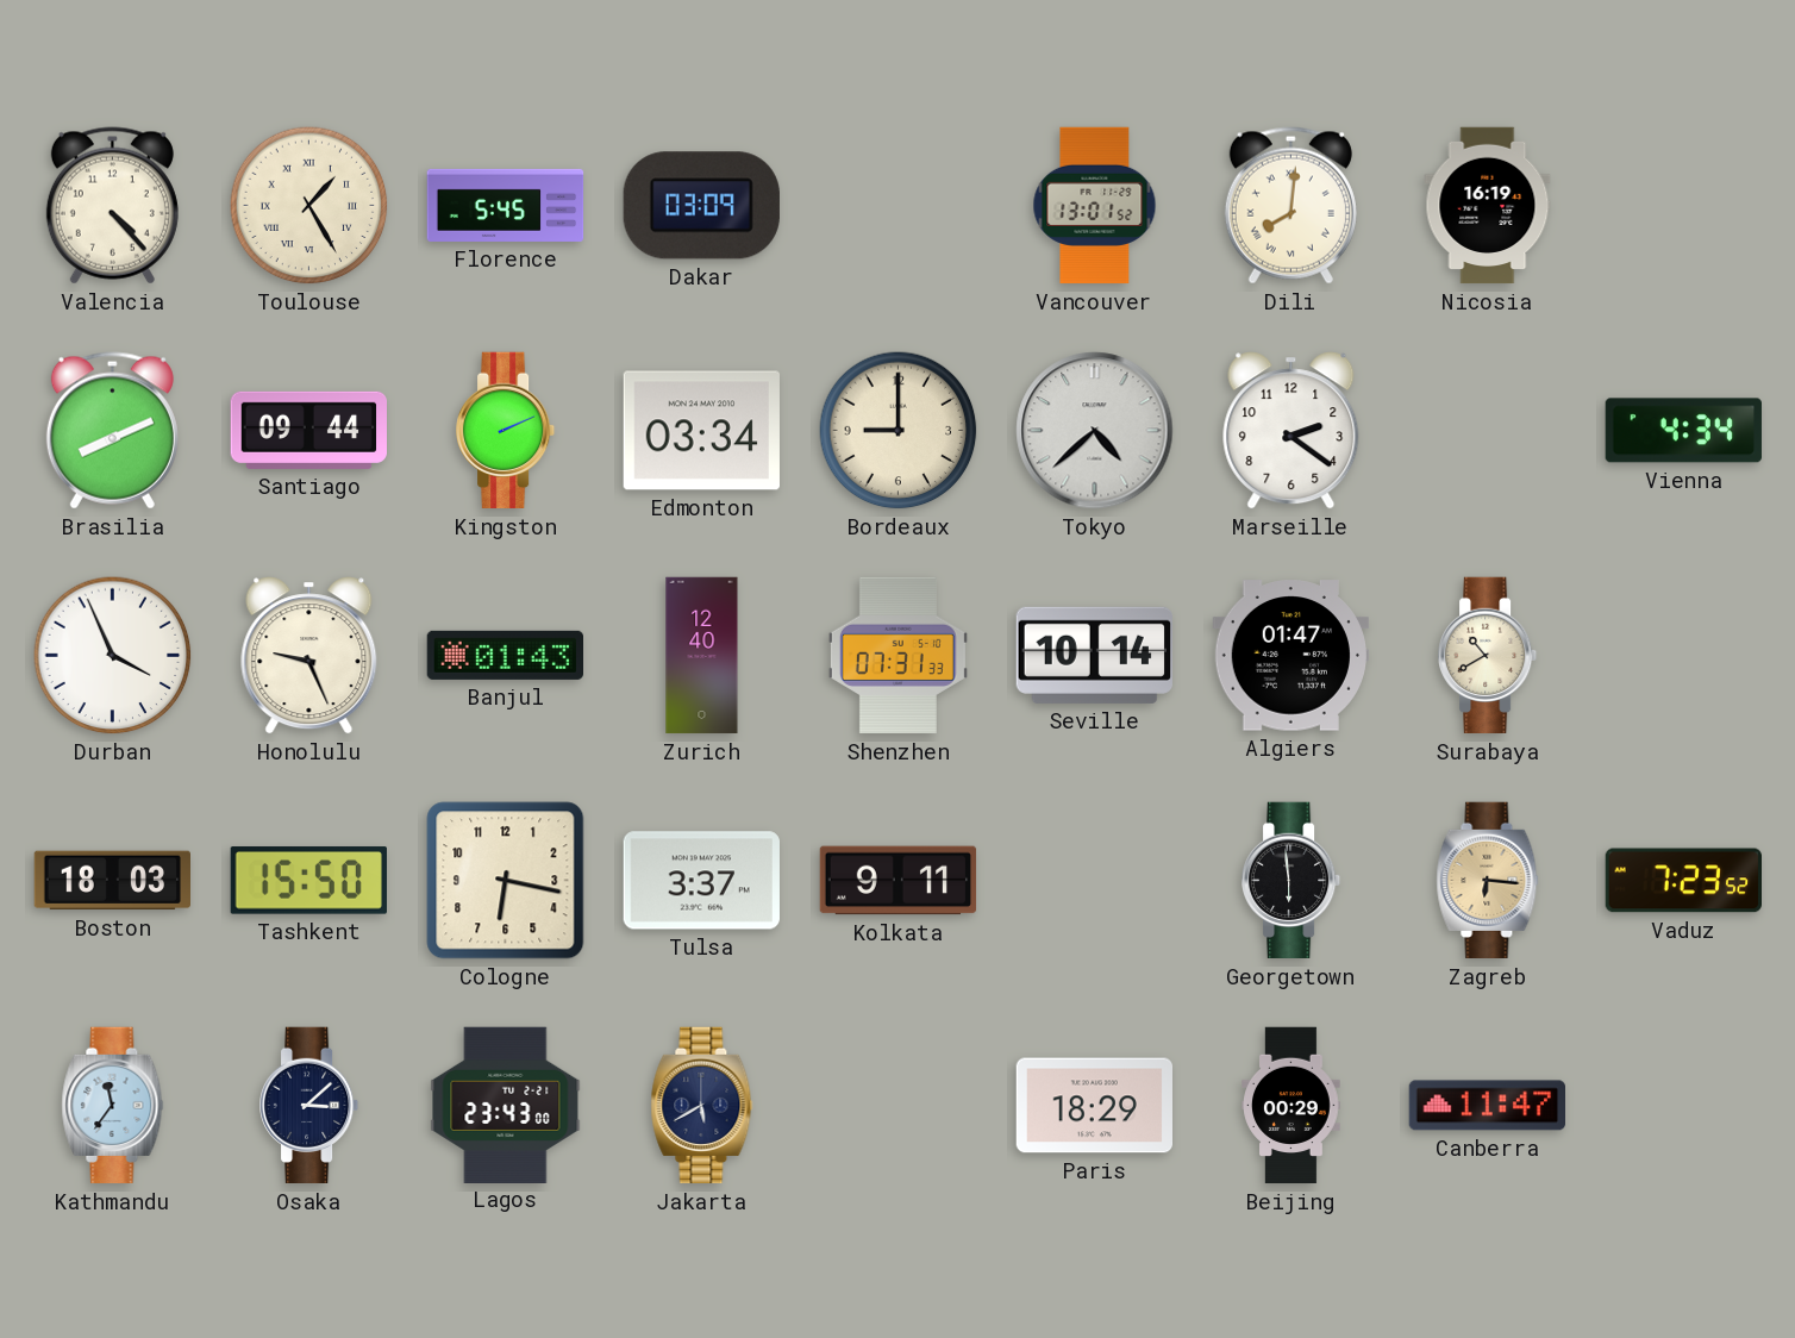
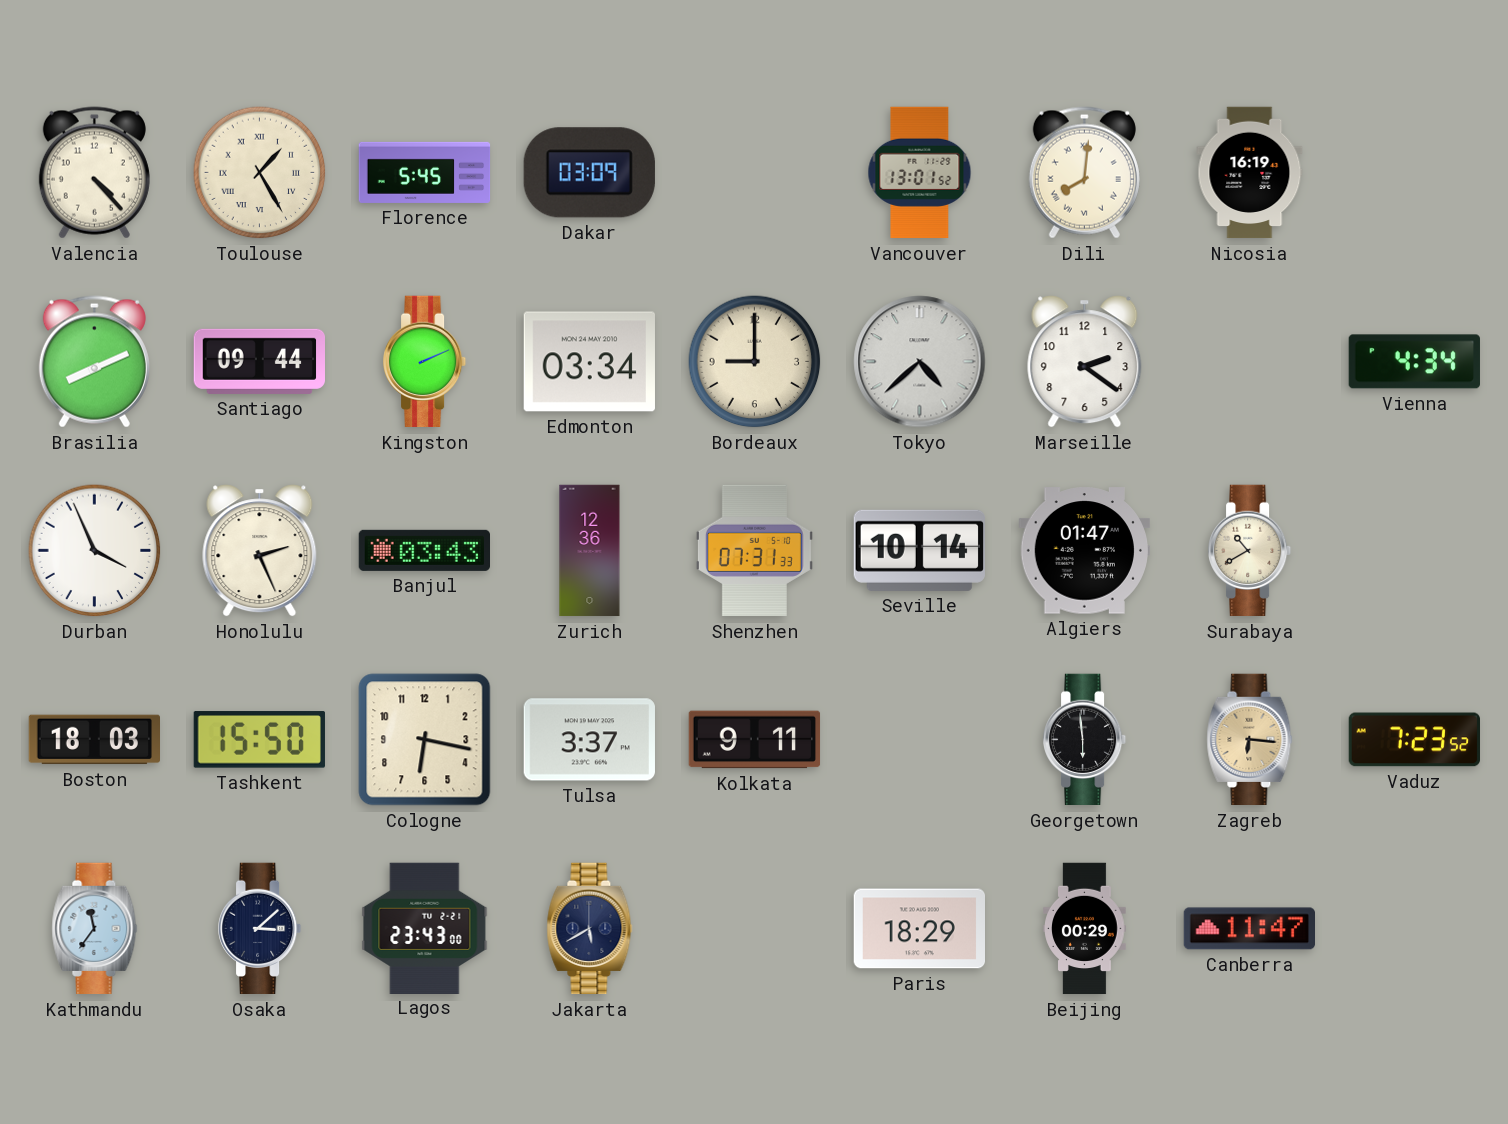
Honolulu: 9:26 -> 2:26
Banjul: 01:43 -> 03:43
Zurich: 12:40 -> 12:36
